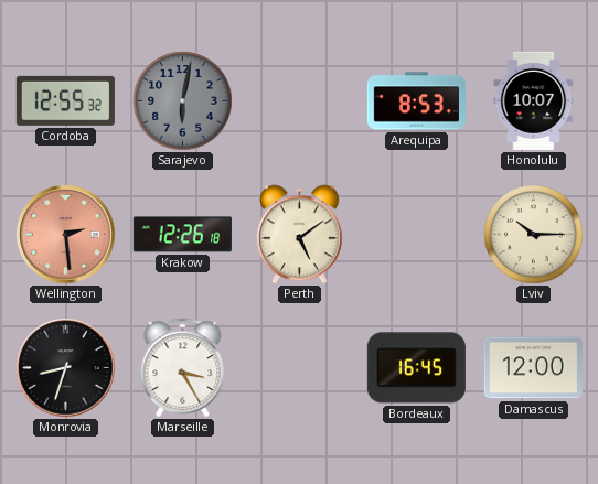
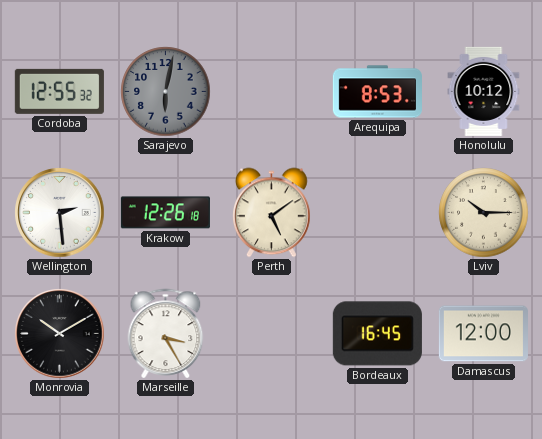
Honolulu: 10:07 -> 10:12
Wellington dial: salmon -> white
Monrovia: 8:33 -> 10:10
